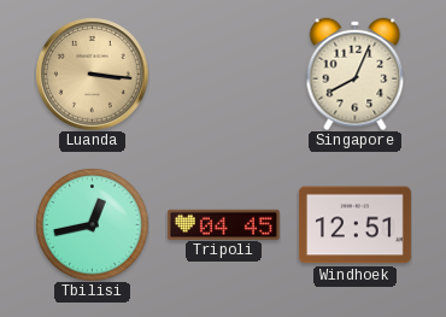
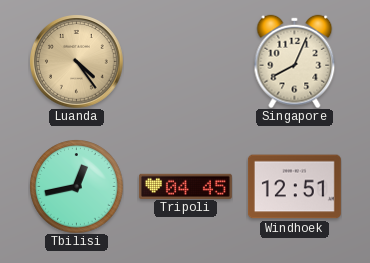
Luanda: 3:16 -> 4:24
